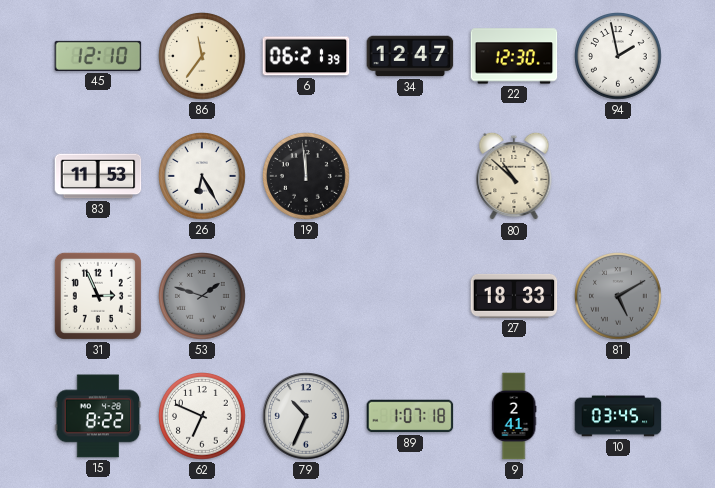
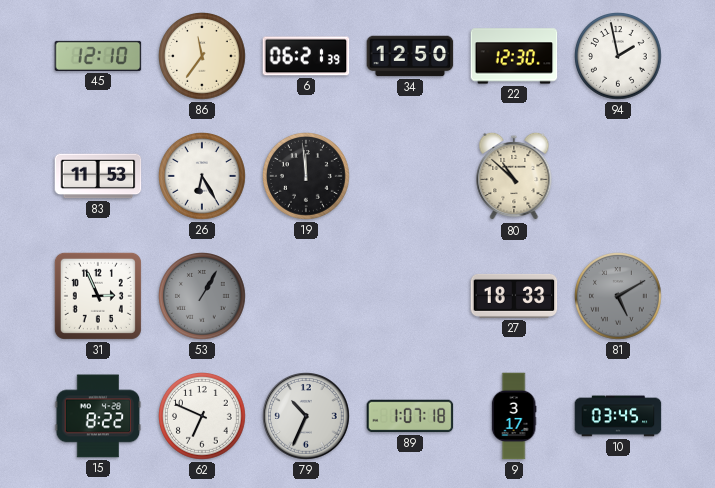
34: 12:47 -> 12:50
53: 1:48 -> 1:05
9: 2:41 -> 3:17
